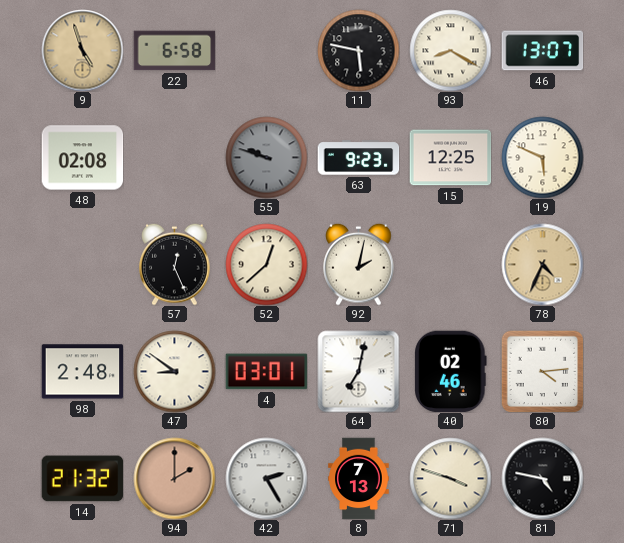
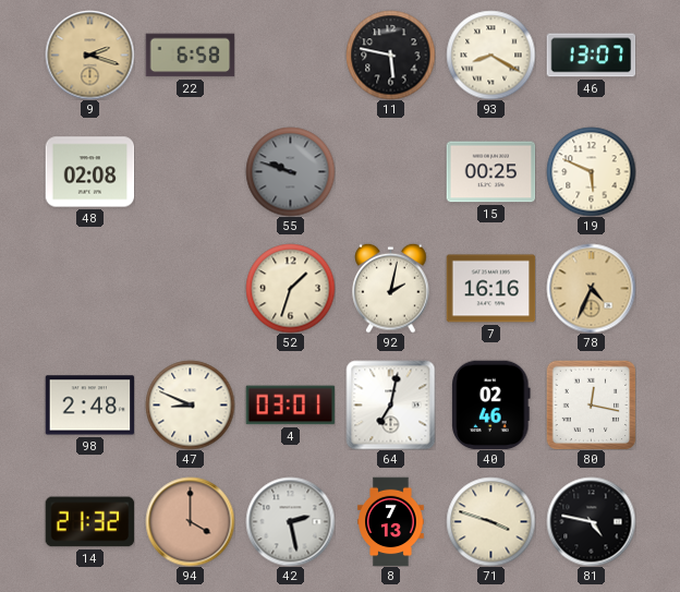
9: 4:57 -> 2:18
63: 9:23 -> none
15: 12:25 -> 00:25
57: 12:26 -> none
52: 12:38 -> 1:33
7: none -> 16:16
47: 8:51 -> 8:49
80: 4:14 -> 12:17
94: 2:00 -> 4:00
42: 2:25 -> 2:28
